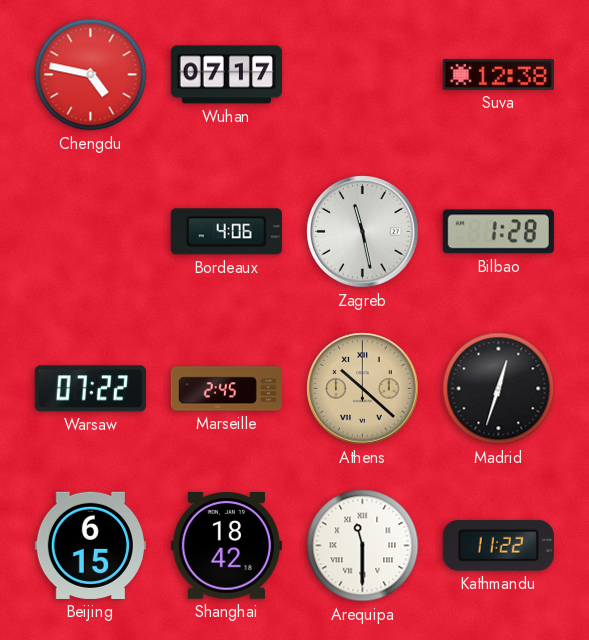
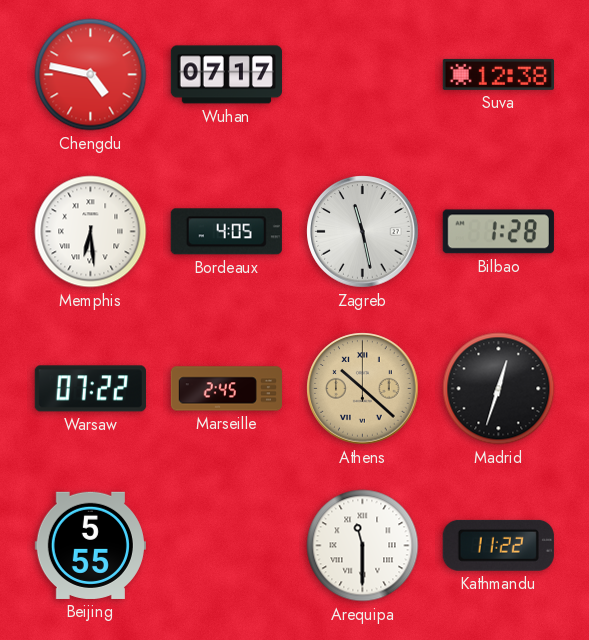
Memphis: none -> 6:29
Bordeaux: 4:06 -> 4:05
Beijing: 6:15 -> 5:55
Shanghai: 18:42 -> none
